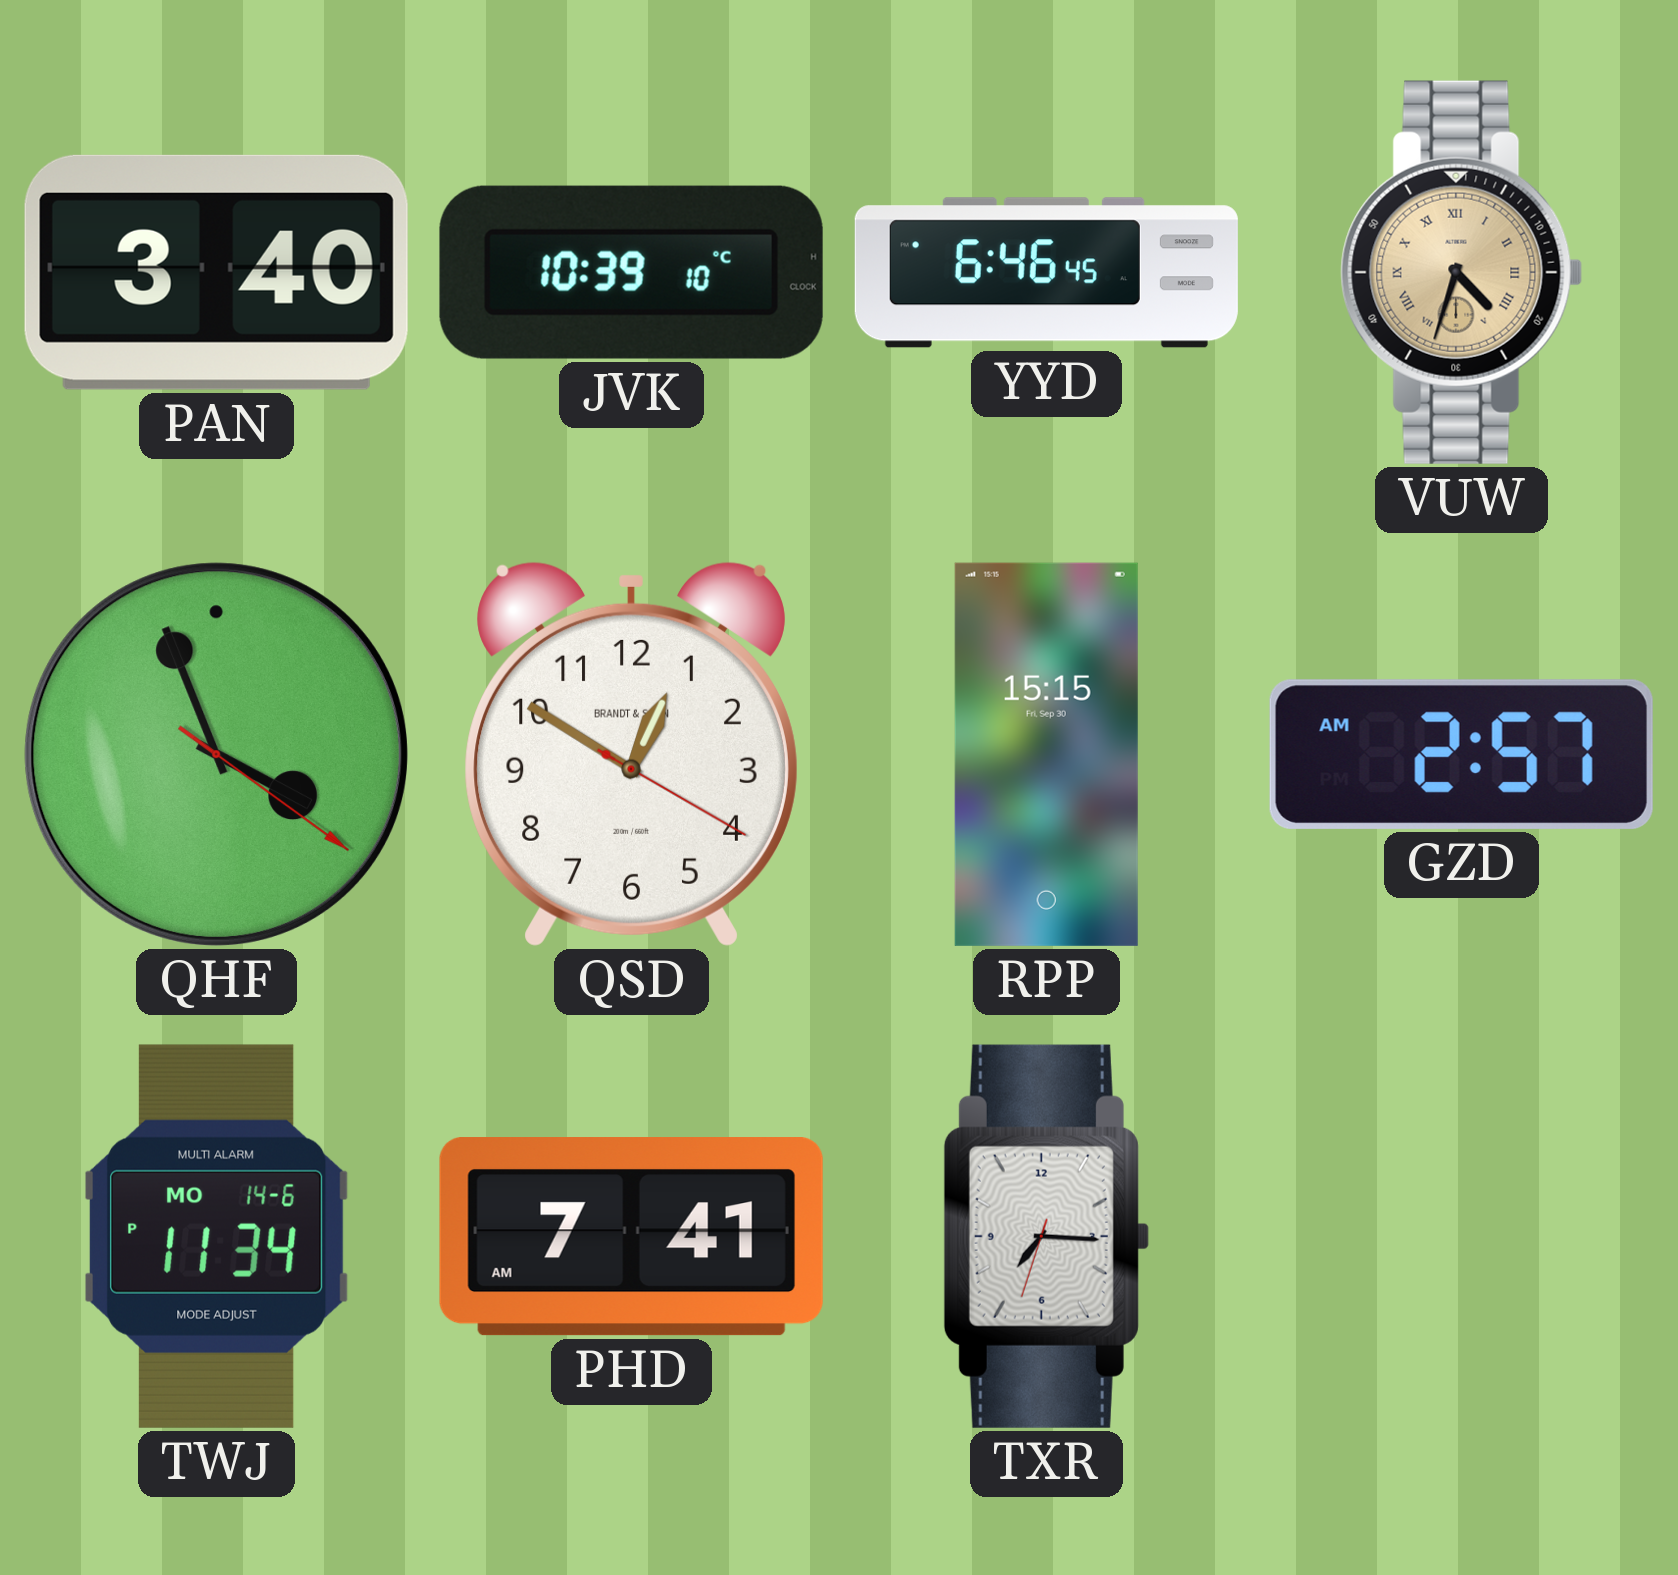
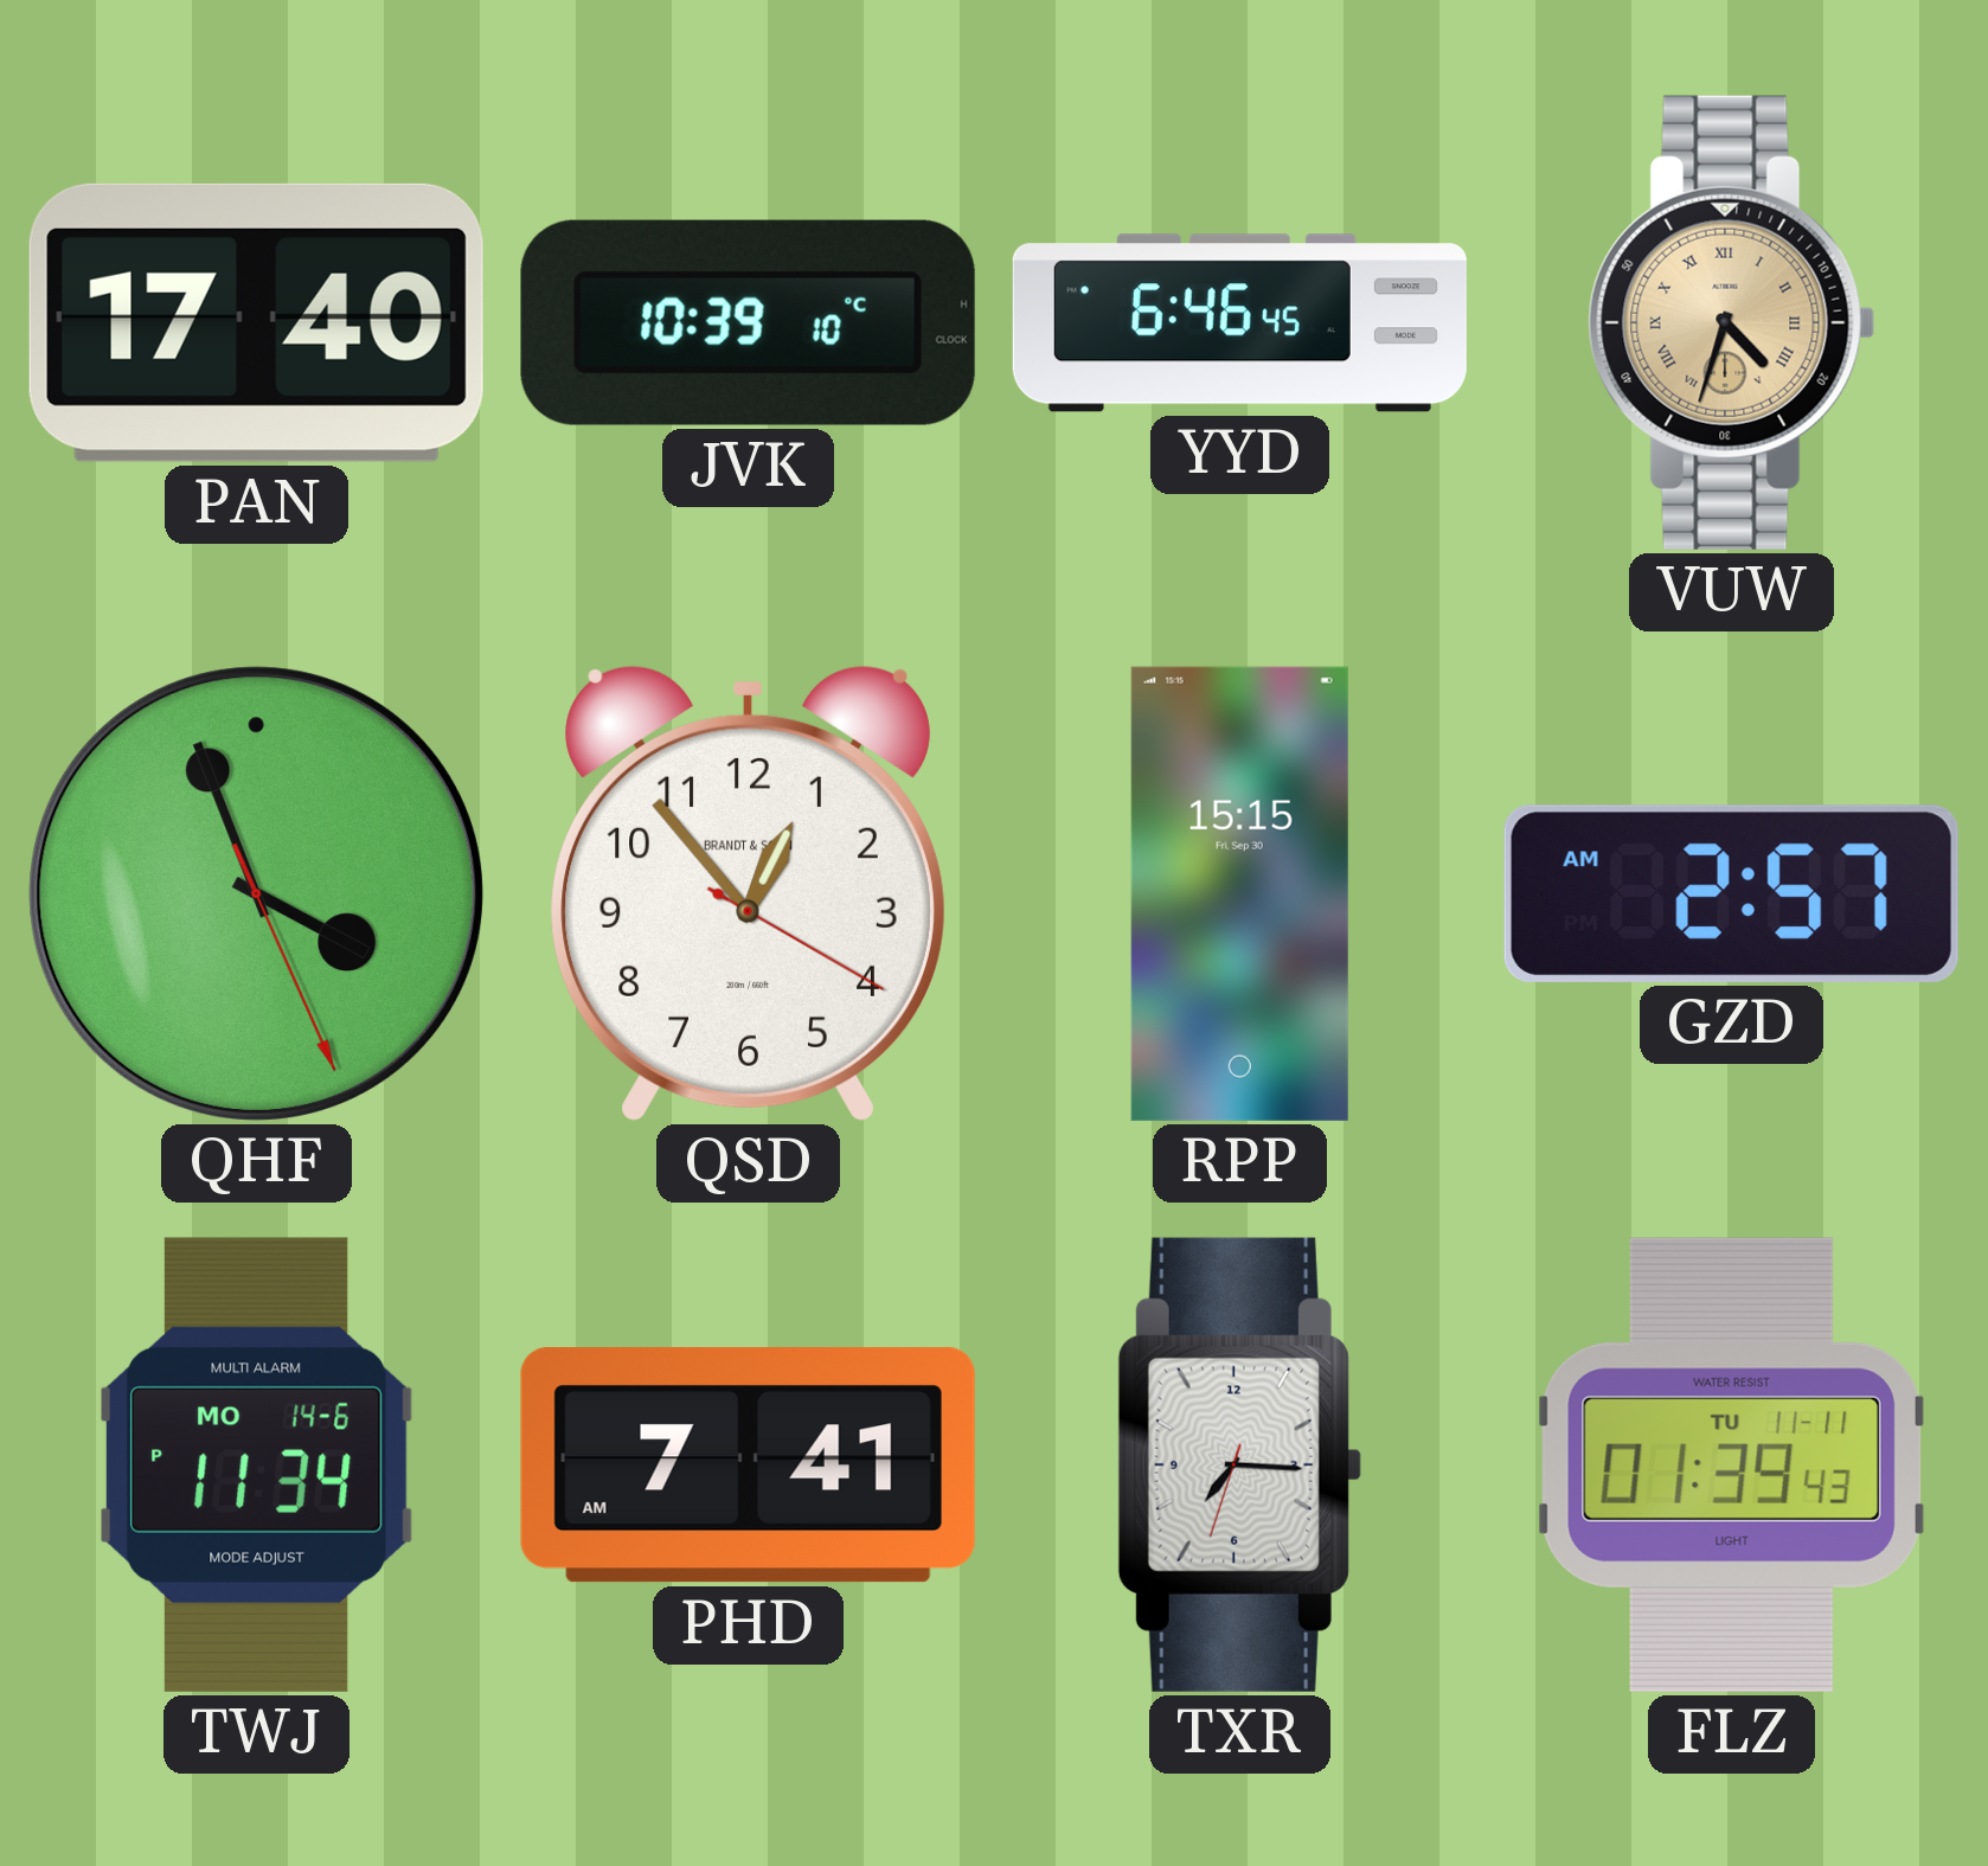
PAN: 3:40 -> 17:40
QHF: 3:56:21 -> 3:56:26
QSD: 12:50 -> 12:53
FLZ: none -> 01:39
